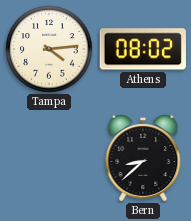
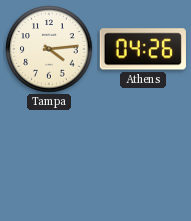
Athens: 08:02 -> 04:26
Bern: 8:38 -> none
